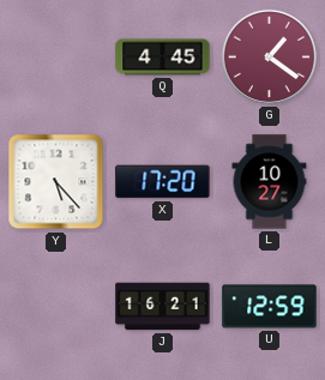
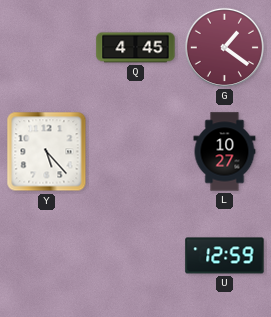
X: 17:20 -> none
J: 16:21 -> none
